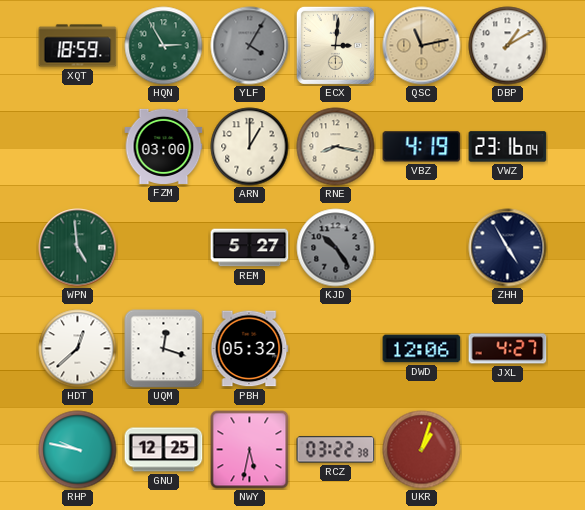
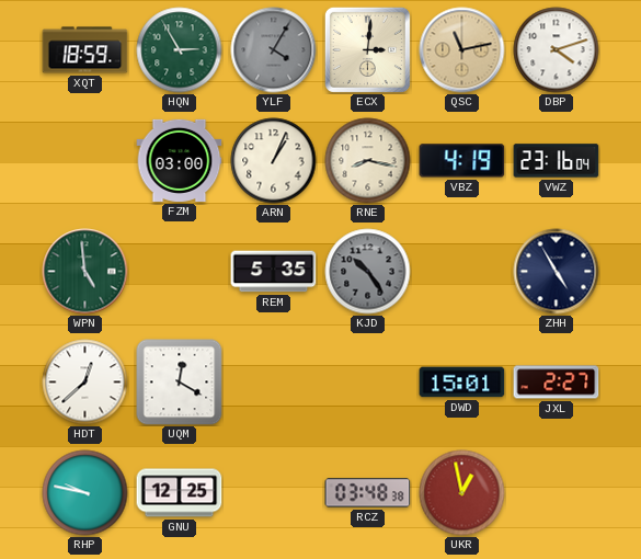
DBP: 1:10 -> 4:12
ARN: 1:00 -> 1:04
REM: 5:27 -> 5:35
UQM: 12:18 -> 12:20
PBH: 05:32 -> none
DWD: 12:06 -> 15:01
JXL: 4:27 -> 2:27
NWY: 5:32 -> none
RCZ: 03:22 -> 03:48
UKR: 1:03 -> 12:58
